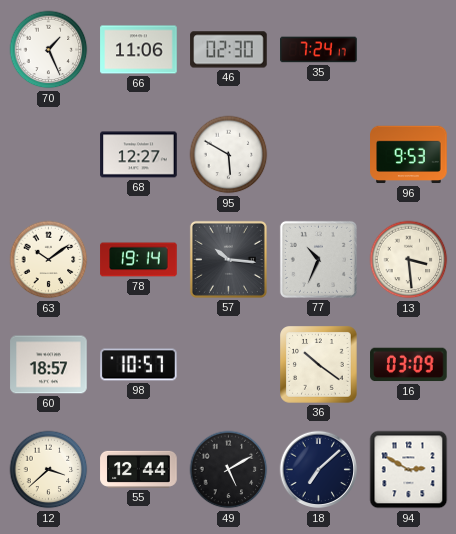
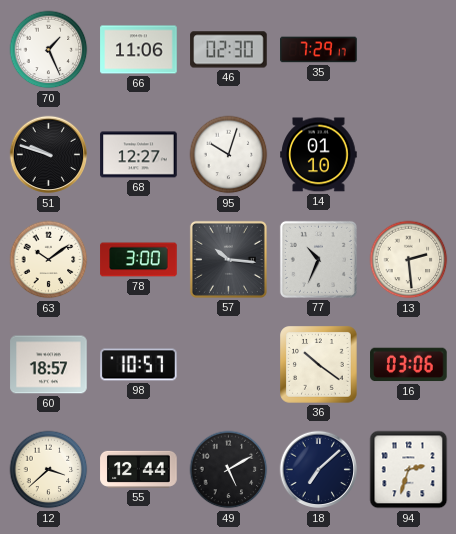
35: 7:24 -> 7:29
51: none -> 9:48
95: 5:50 -> 10:03
14: none -> 01:10
96: 9:53 -> none
78: 19:14 -> 3:00
13: 3:29 -> 2:29
16: 03:09 -> 03:06
94: 2:50 -> 2:33
